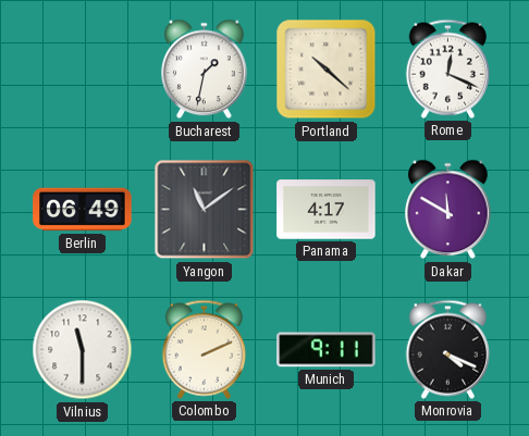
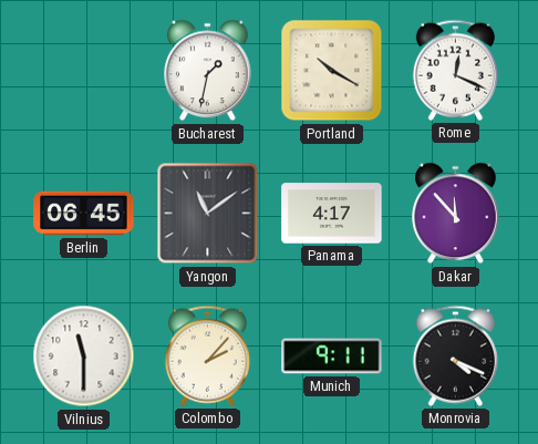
Portland: 10:22 -> 10:20
Berlin: 06:49 -> 06:45
Dakar: 11:50 -> 11:53
Colombo: 2:11 -> 2:07
